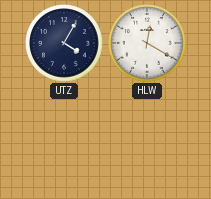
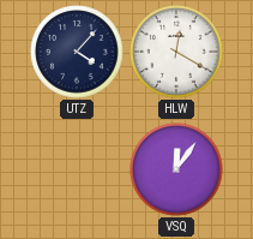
UTZ: 4:05 -> 4:07
VSQ: none -> 12:06
